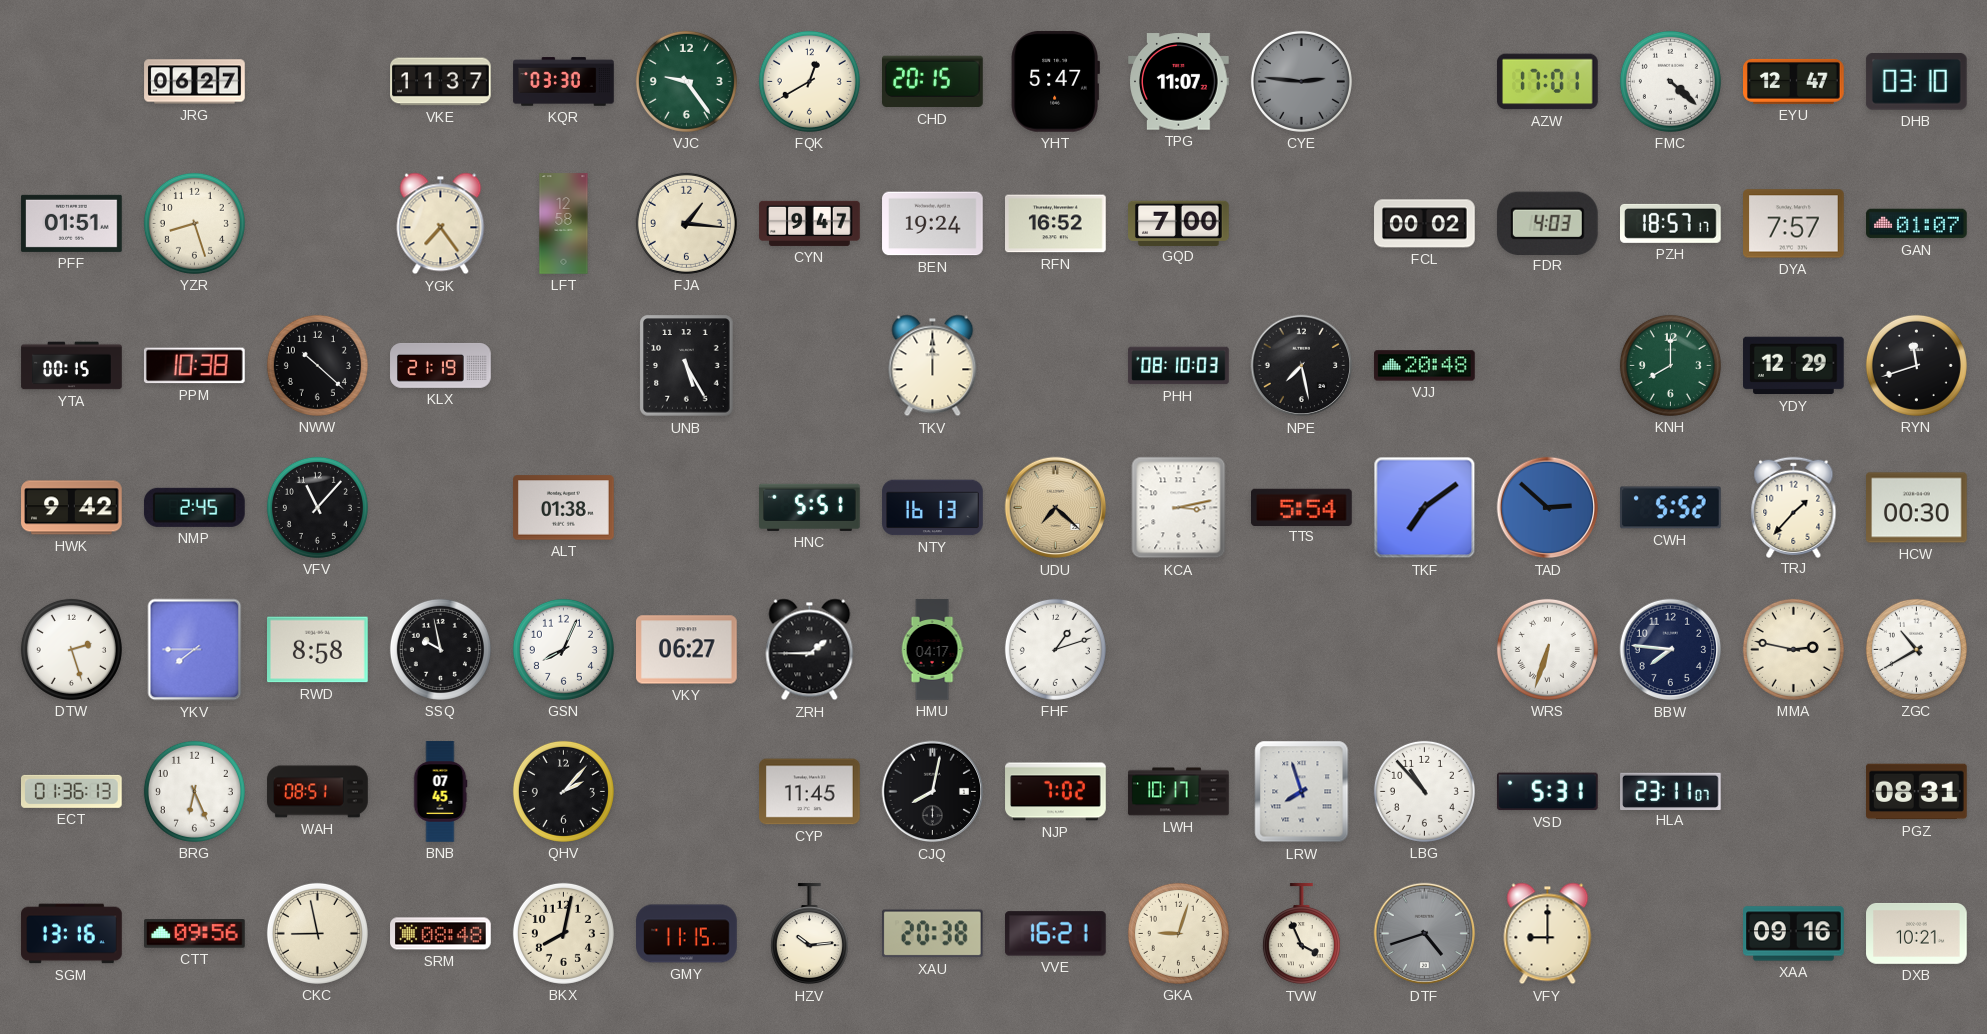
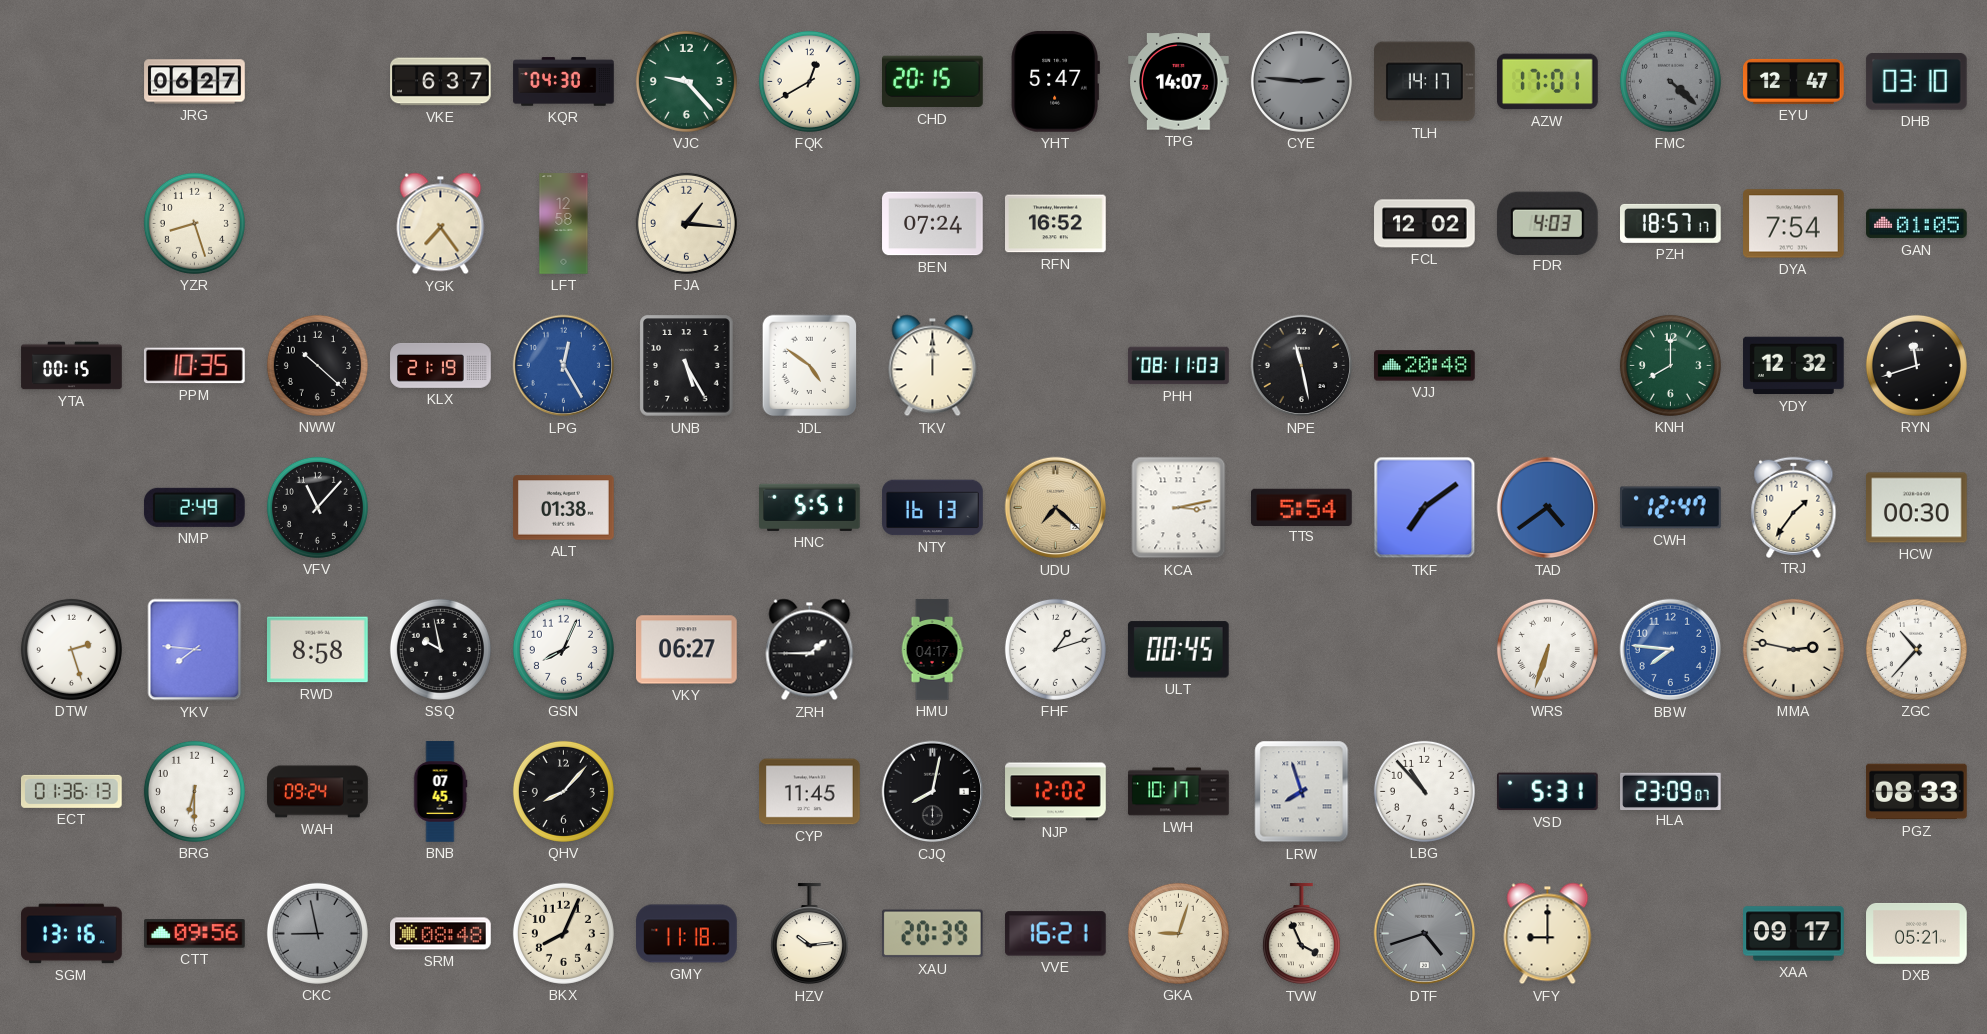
VKE: 11:37 -> 6:37
KQR: 03:30 -> 04:30
VJC: 9:24 -> 9:23
TPG: 11:07 -> 14:07
TLH: none -> 14:17
FMC dial: white -> grey
PFF: 01:51 -> none
CYN: 9:47 -> none
BEN: 19:24 -> 07:24
GQD: 7:00 -> none
FCL: 00:02 -> 12:02
DYA: 7:57 -> 7:54
GAN: 01:07 -> 01:05
PPM: 10:38 -> 10:35
LPG: none -> 12:25
JDL: none -> 4:51
PHH: 08:10 -> 08:11
NPE: 7:28 -> 11:28
YDY: 12:29 -> 12:32
HWK: 9:42 -> none
NMP: 2:45 -> 2:49
TAD: 2:52 -> 4:39
CWH: 5:52 -> 12:47
TRJ: 1:37 -> 1:36
YKV: 7:45 -> 7:46
ULT: none -> 00:45
BBW dial: navy -> blue
ZGC: 10:40 -> 10:37
BRG: 6:26 -> 6:30
WAH: 08:51 -> 09:24
QHV: 2:07 -> 8:07
NJP: 7:02 -> 12:02
HLA: 23:11 -> 23:09
PGZ: 08:31 -> 08:33
CKC dial: cream -> grey
BKX: 8:02 -> 8:04
GMY: 11:15 -> 11:18
XAU: 20:38 -> 20:39
XAA: 09:16 -> 09:17
DXB: 10:21 -> 05:21
